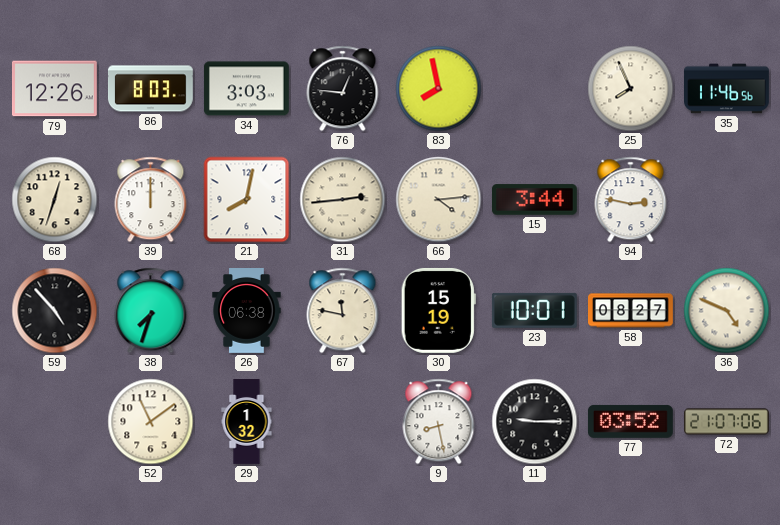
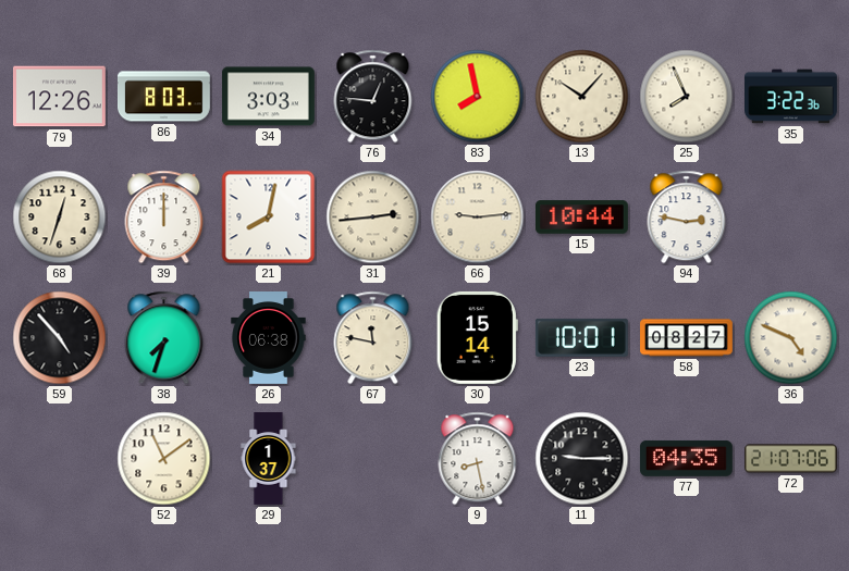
13: none -> 10:07
35: 11:46 -> 3:22
66: 4:14 -> 9:14
15: 3:44 -> 10:44
30: 15:19 -> 15:14
29: 1:32 -> 1:37
77: 03:52 -> 04:35
